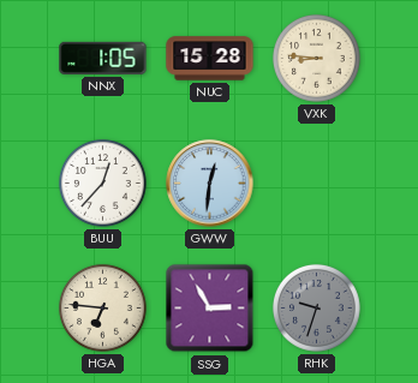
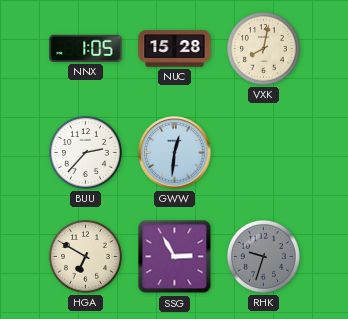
VXK: 8:46 -> 8:02
BUU: 12:37 -> 2:37
HGA: 6:46 -> 6:50
